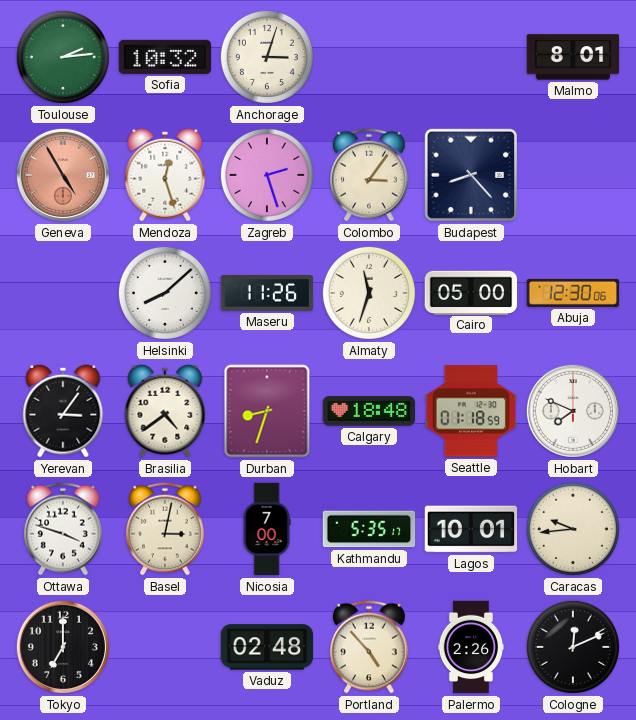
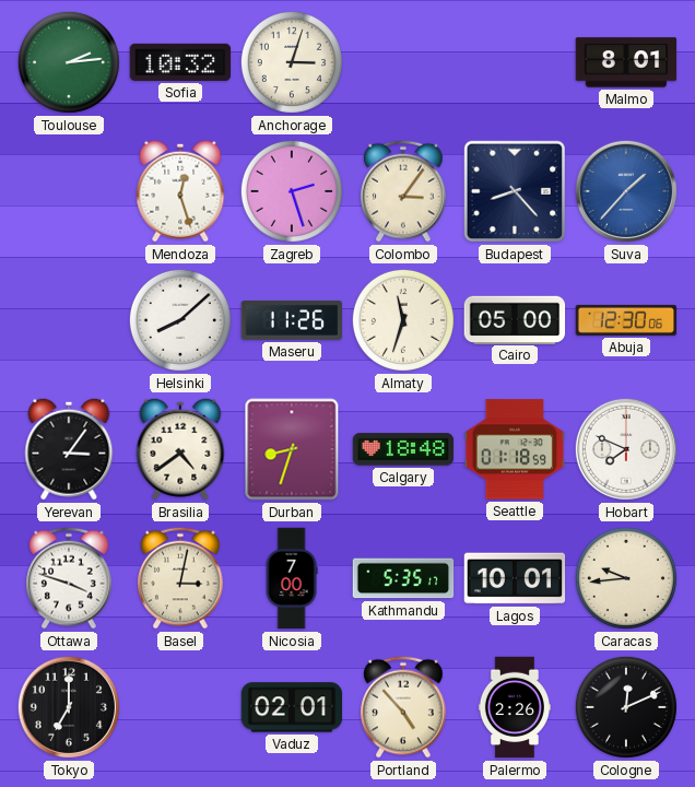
Geneva: 4:55 -> none
Suva: none -> 1:37
Vaduz: 02:48 -> 02:01
